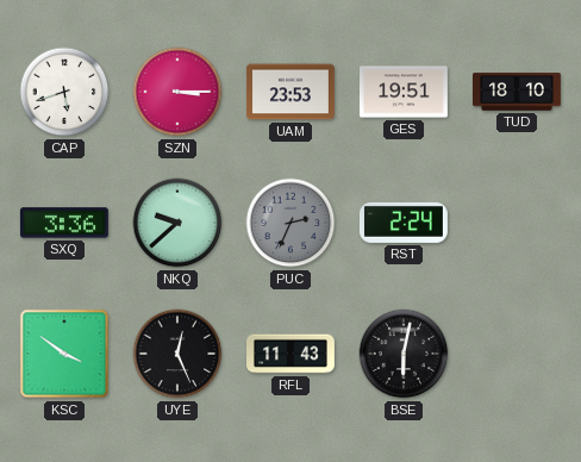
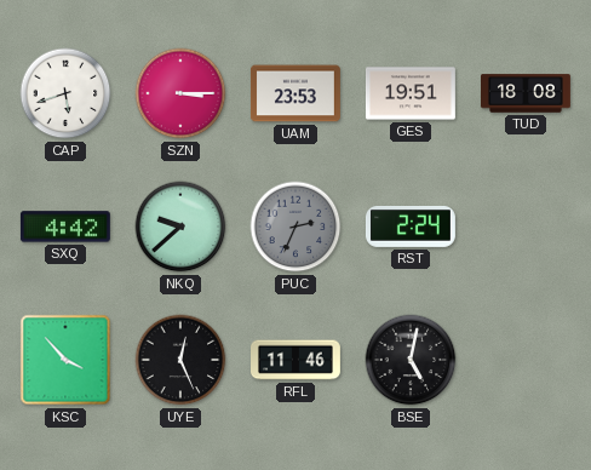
TUD: 18:10 -> 18:08
SXQ: 3:36 -> 4:42
KSC: 3:51 -> 3:53
RFL: 11:43 -> 11:46
BSE: 6:02 -> 5:02
